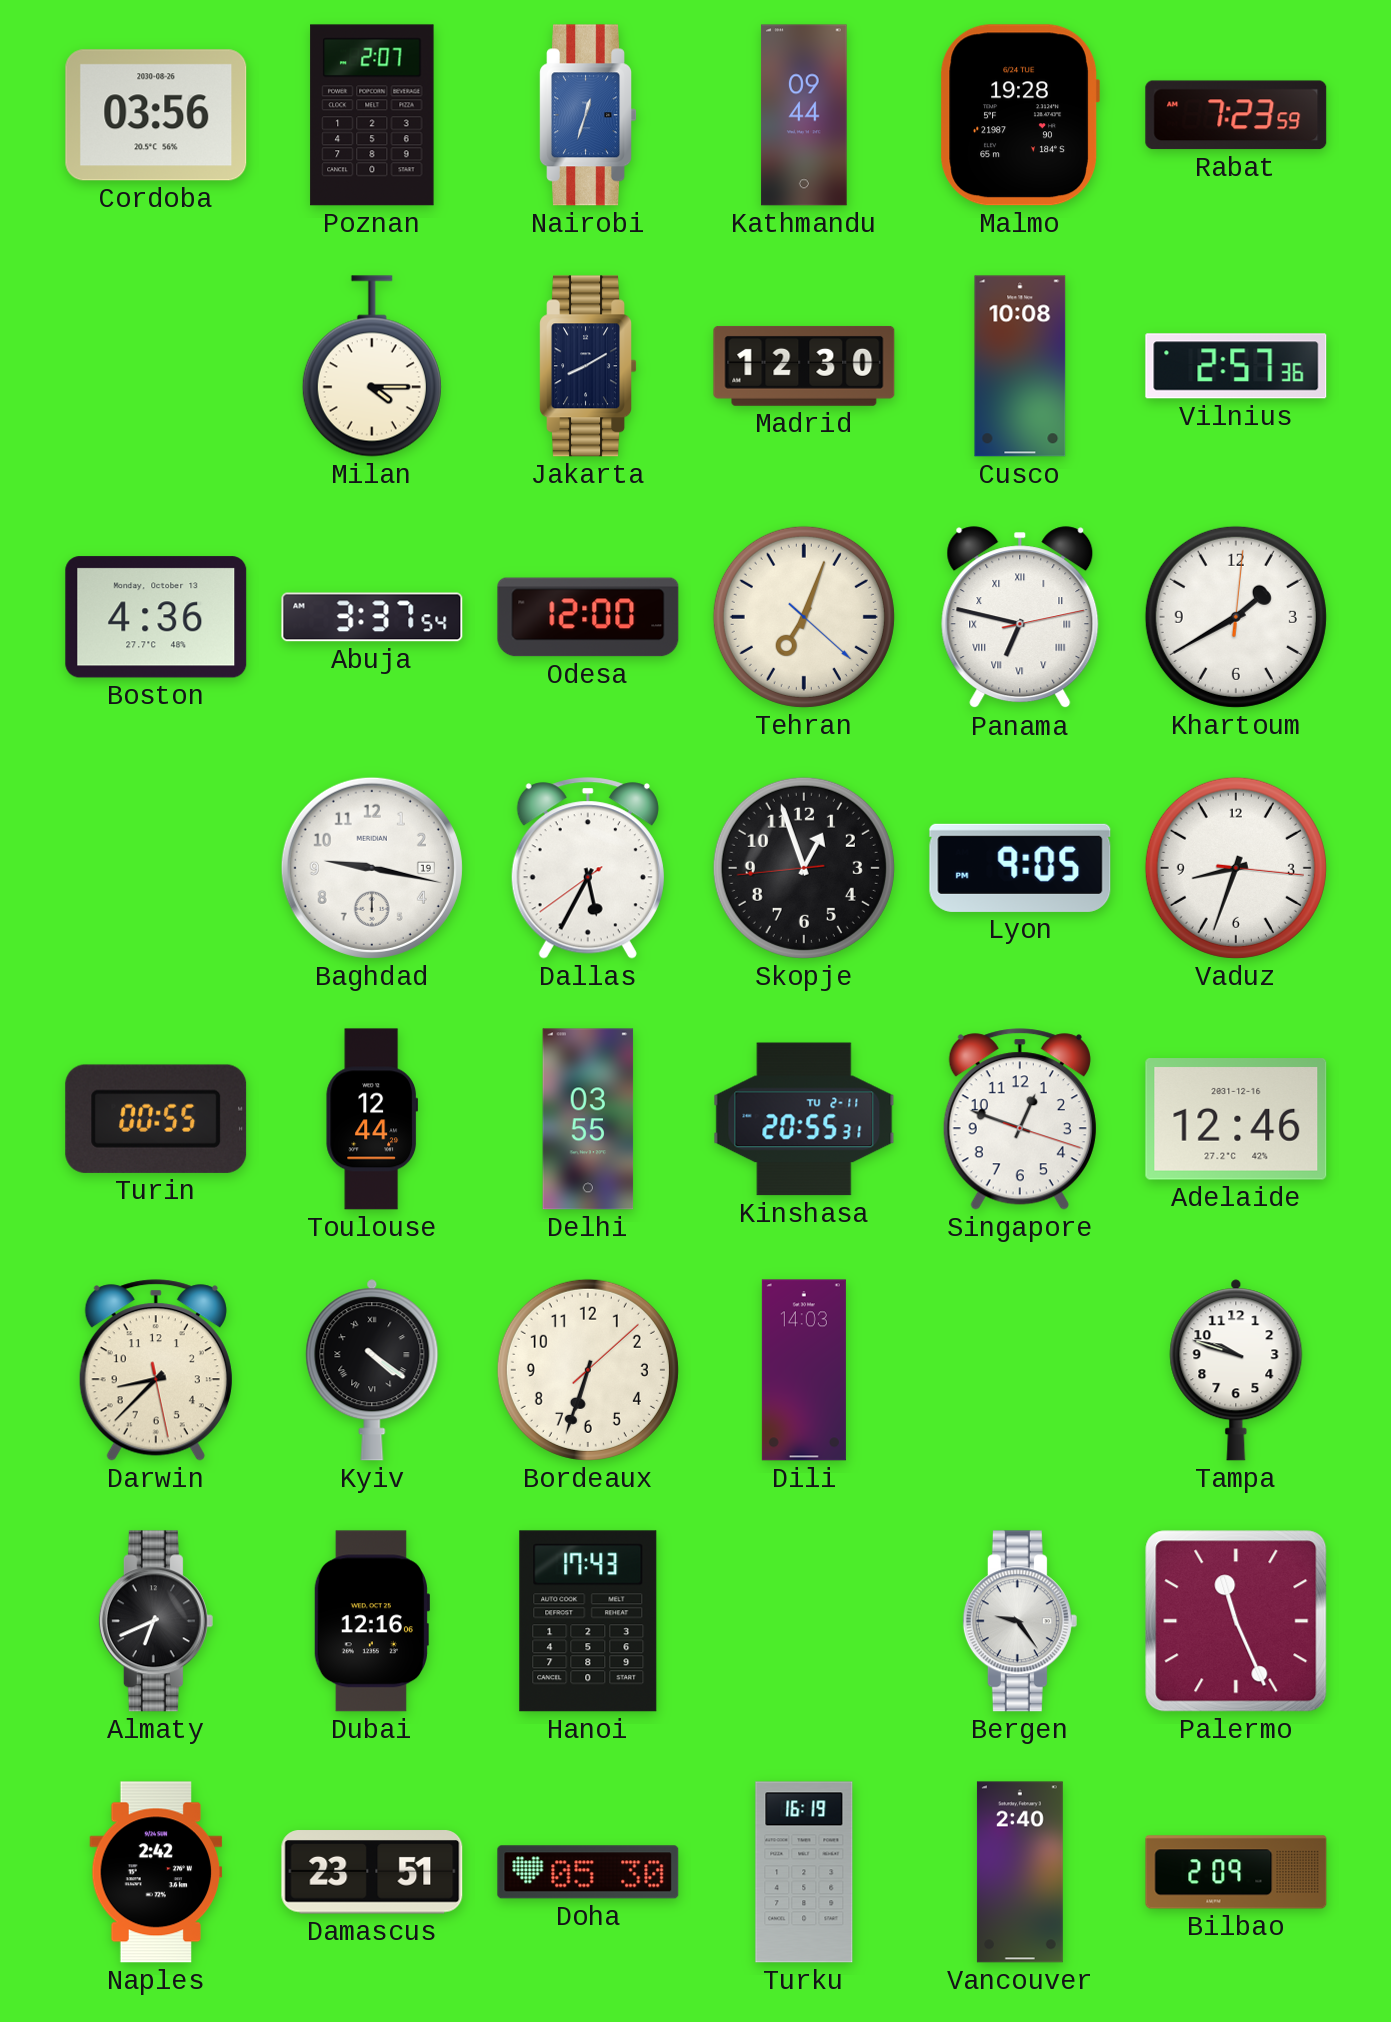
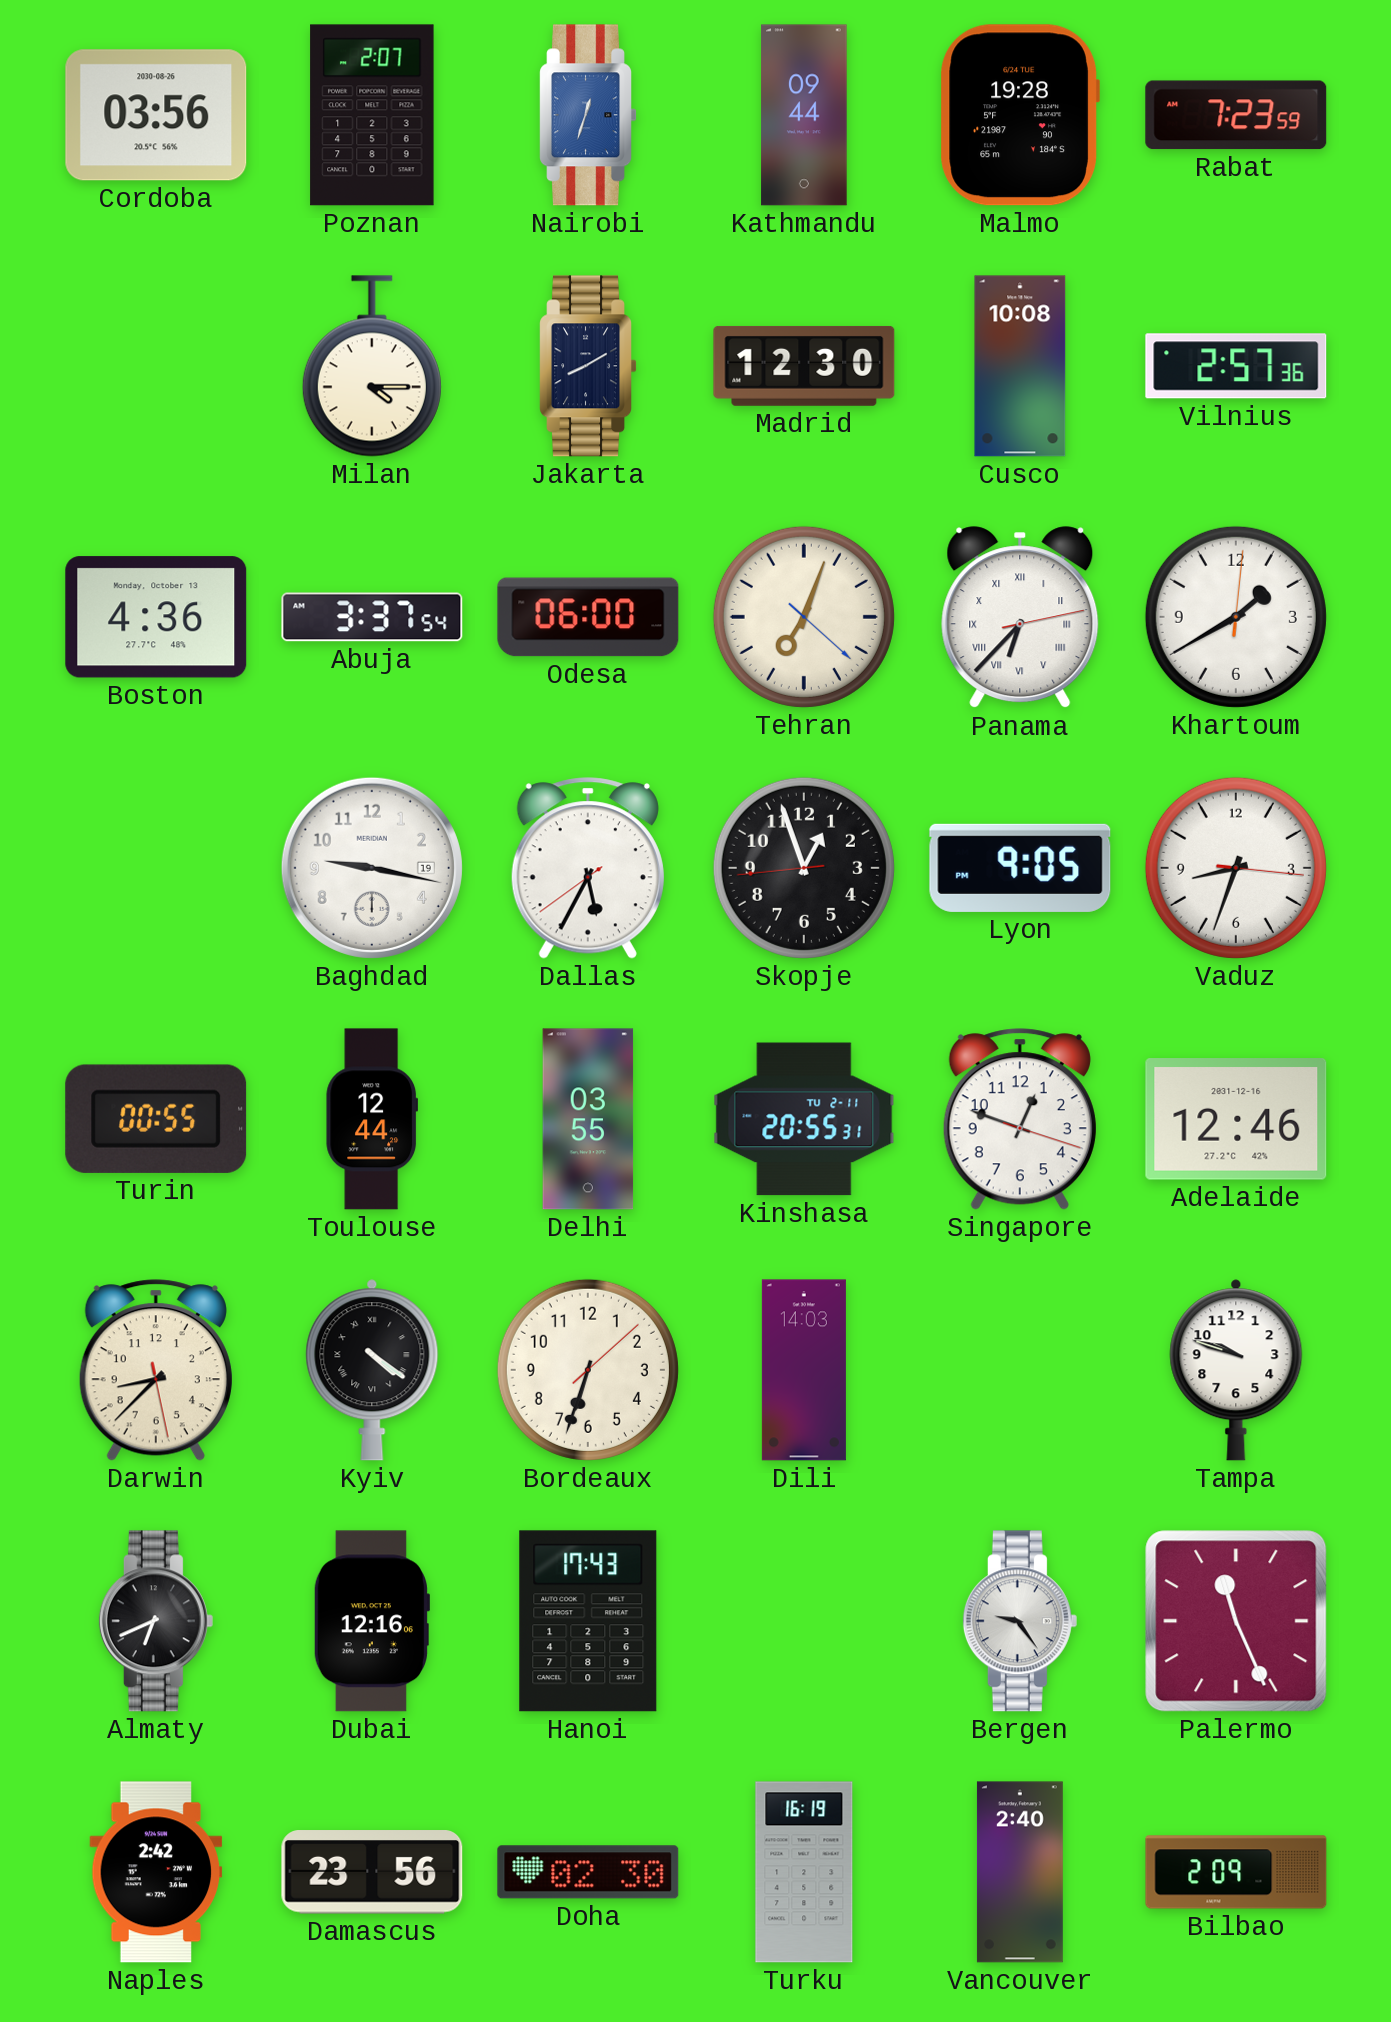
Odesa: 12:00 -> 06:00
Panama: 6:47 -> 6:37
Damascus: 23:51 -> 23:56
Doha: 05:30 -> 02:30
